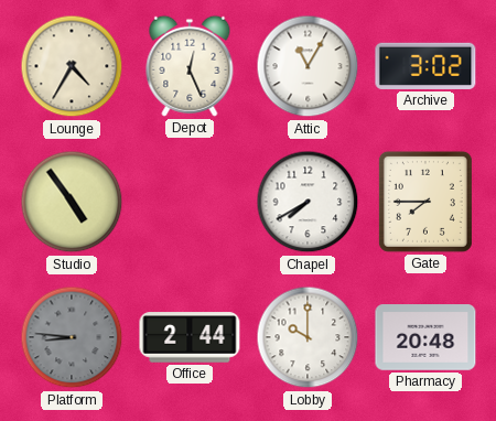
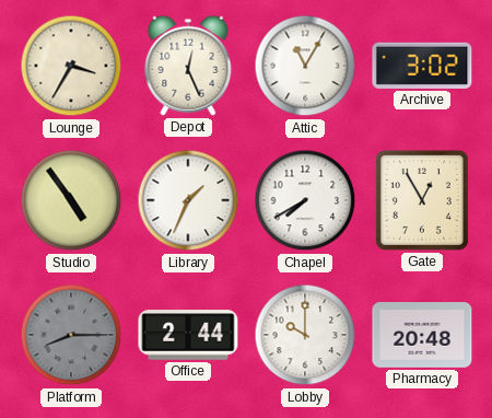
Lounge: 4:35 -> 3:35
Library: none -> 1:34
Gate: 7:45 -> 12:55
Platform: 8:46 -> 8:15
